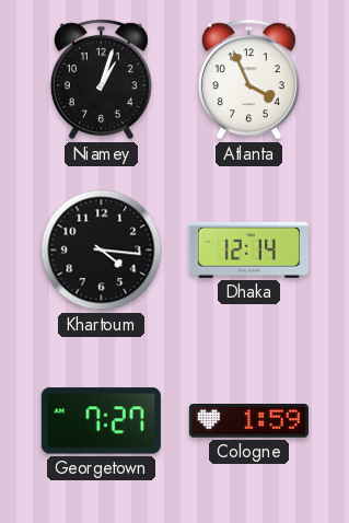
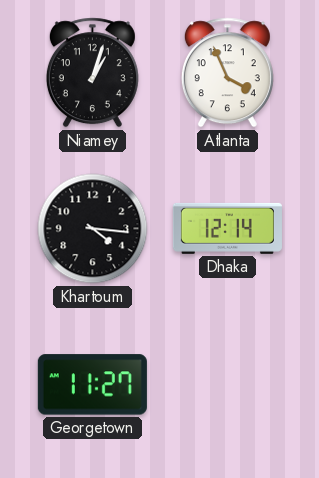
Georgetown: 7:27 -> 11:27
Cologne: 1:59 -> none
